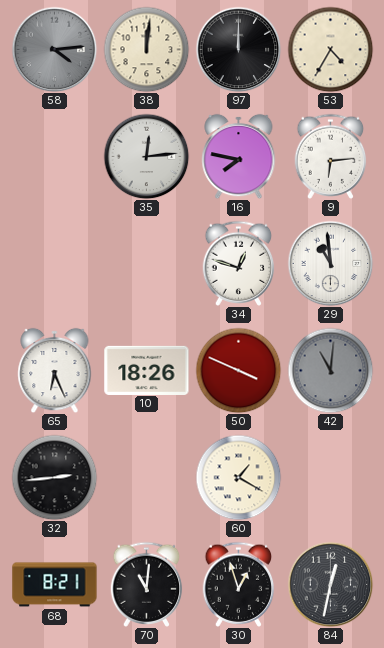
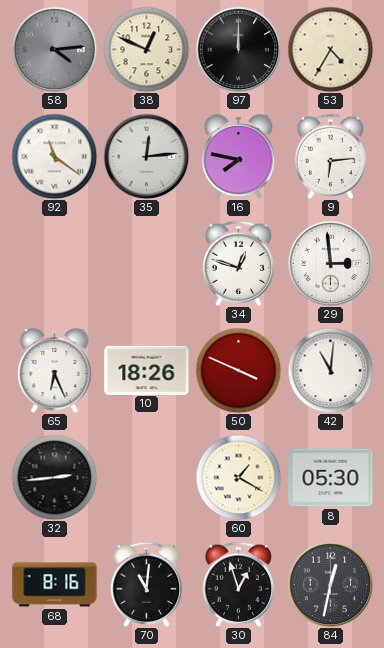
38: 12:01 -> 12:49
92: none -> 11:21
29: 10:59 -> 2:59
42 dial: grey -> white
8: none -> 05:30
68: 8:21 -> 8:16
